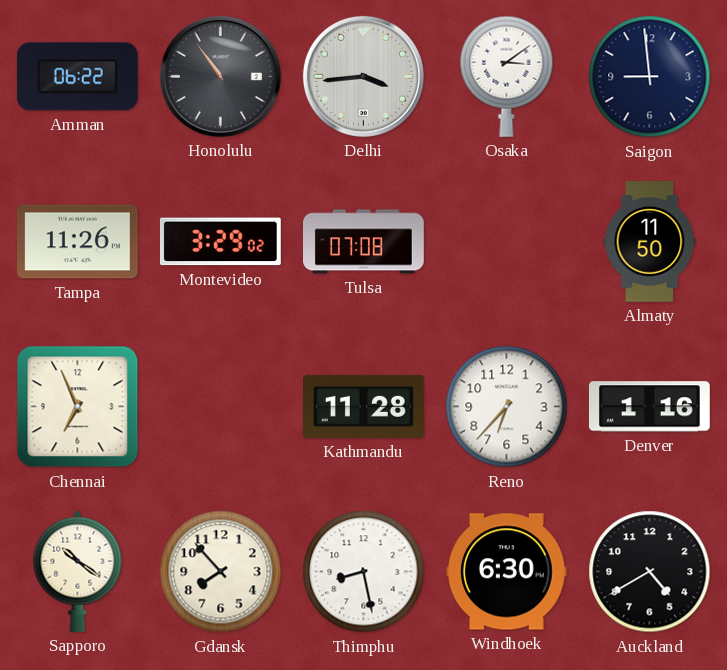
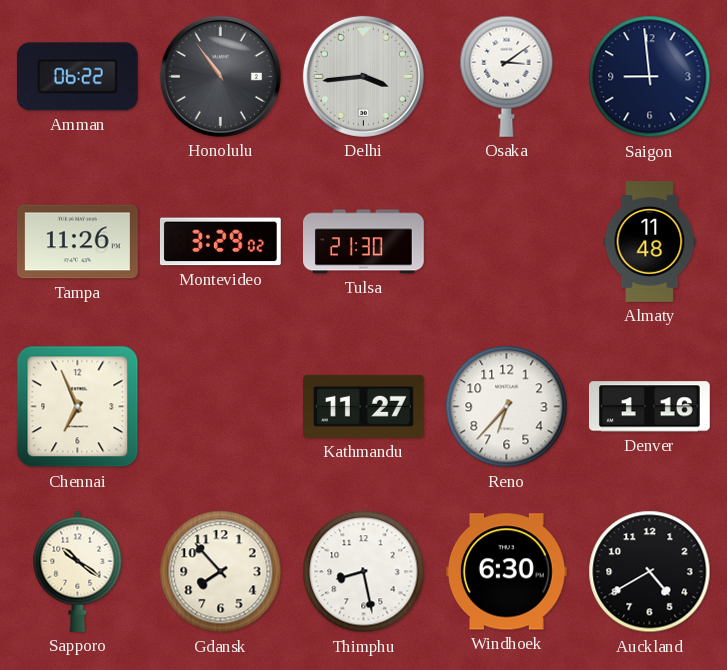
Tulsa: 07:08 -> 21:30
Almaty: 11:50 -> 11:48
Kathmandu: 11:28 -> 11:27
